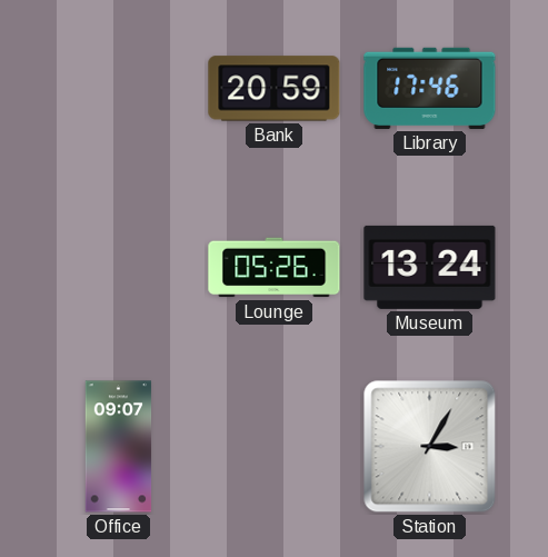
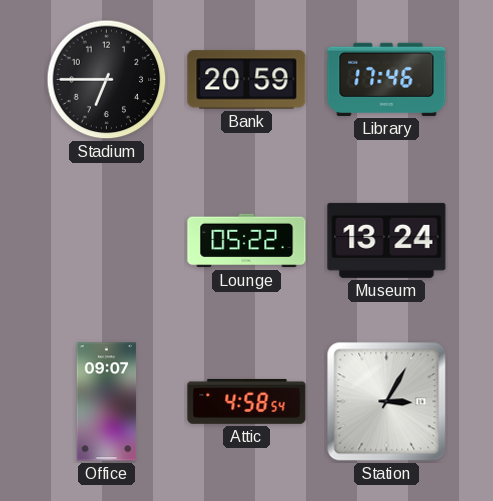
Stadium: none -> 6:45
Lounge: 05:26 -> 05:22
Attic: none -> 4:58
